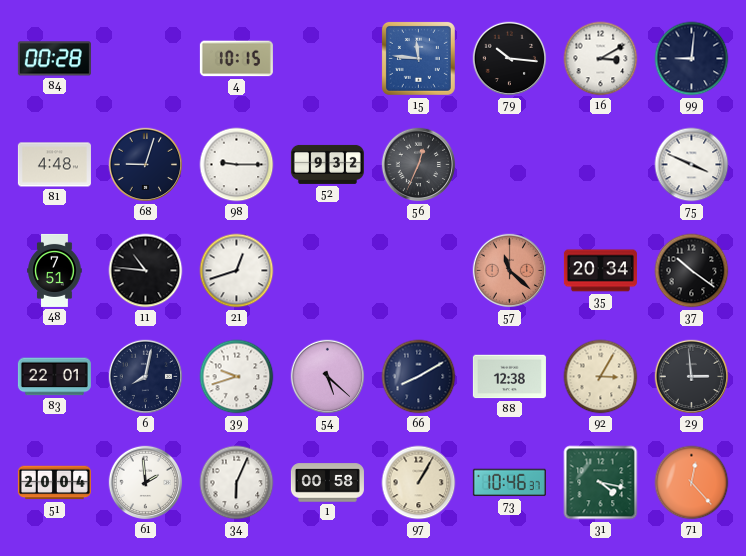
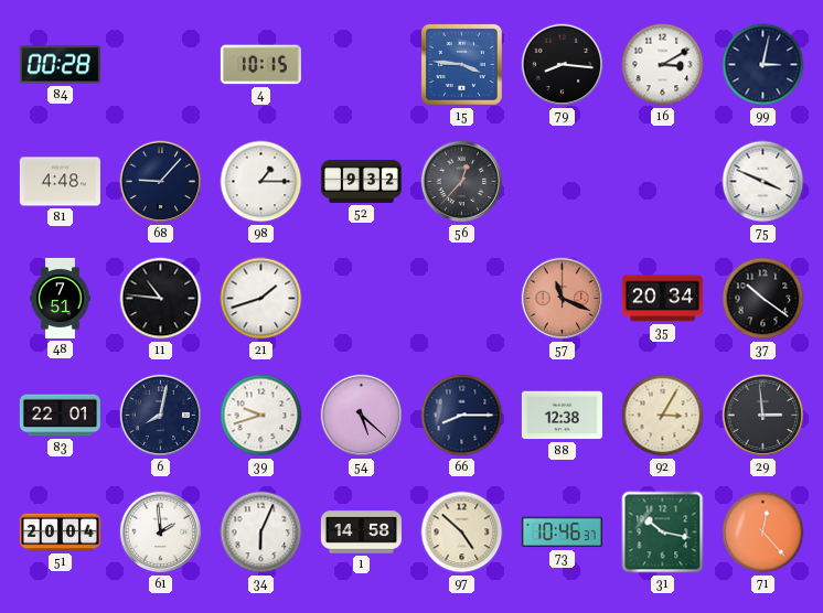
15: 11:46 -> 3:46
79: 10:16 -> 8:16
99: 9:01 -> 3:02
68: 9:03 -> 9:07
98: 9:15 -> 1:15
56: 12:34 -> 12:37
21: 12:42 -> 1:42
57: 11:22 -> 11:19
66: 8:10 -> 8:15
1: 00:58 -> 14:58
97: 1:05 -> 4:52
31: 4:17 -> 10:17
